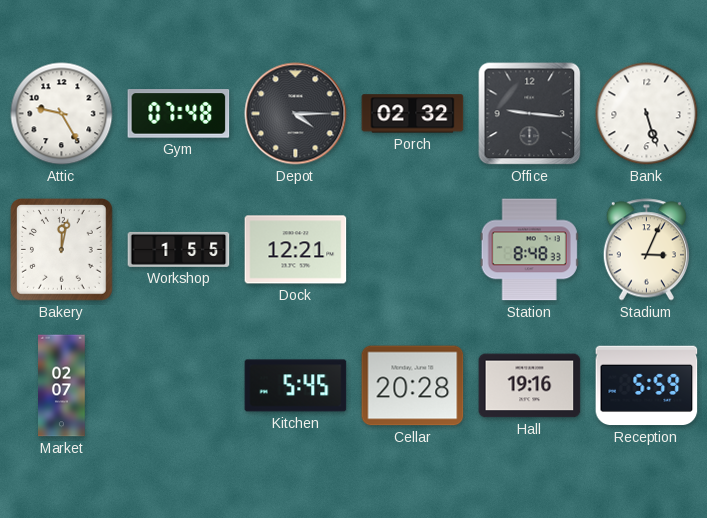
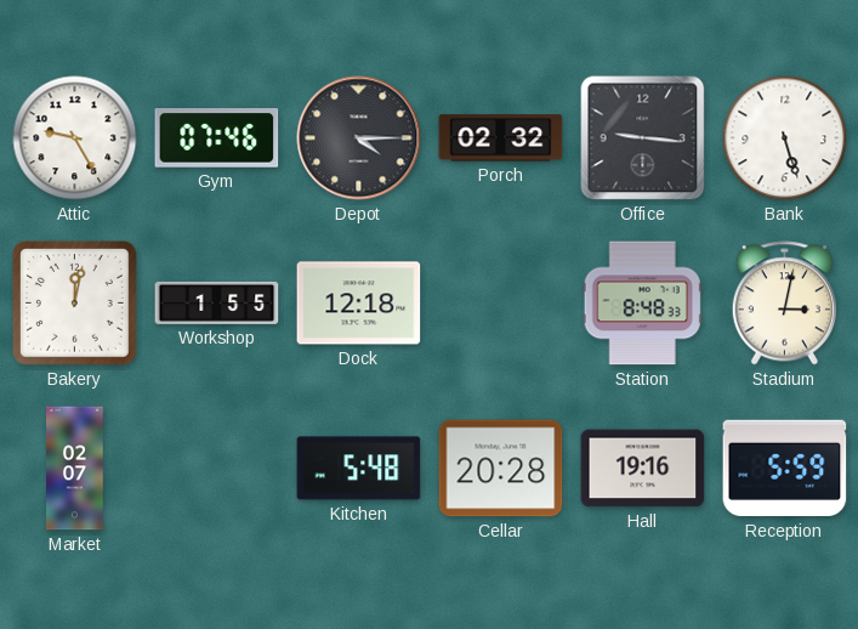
Gym: 07:48 -> 07:46
Dock: 12:21 -> 12:18
Stadium: 3:04 -> 3:02
Kitchen: 5:45 -> 5:48
